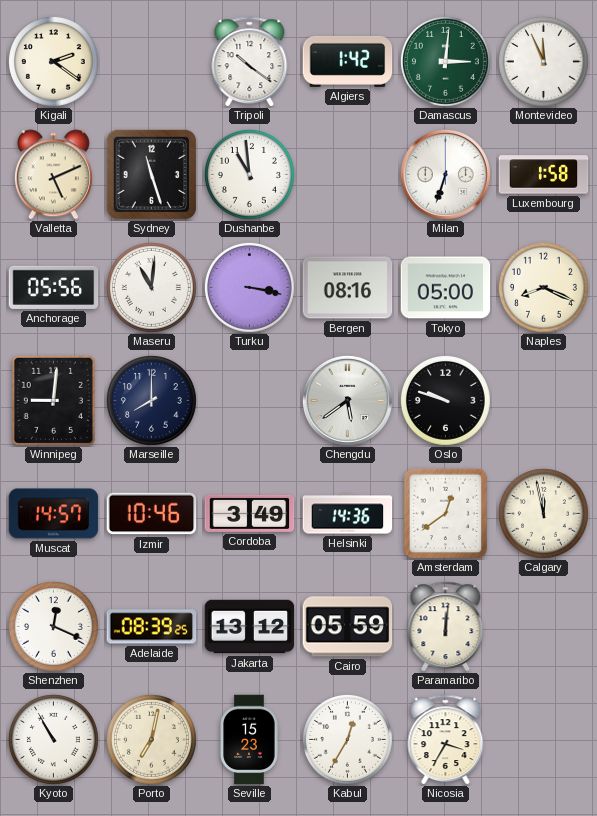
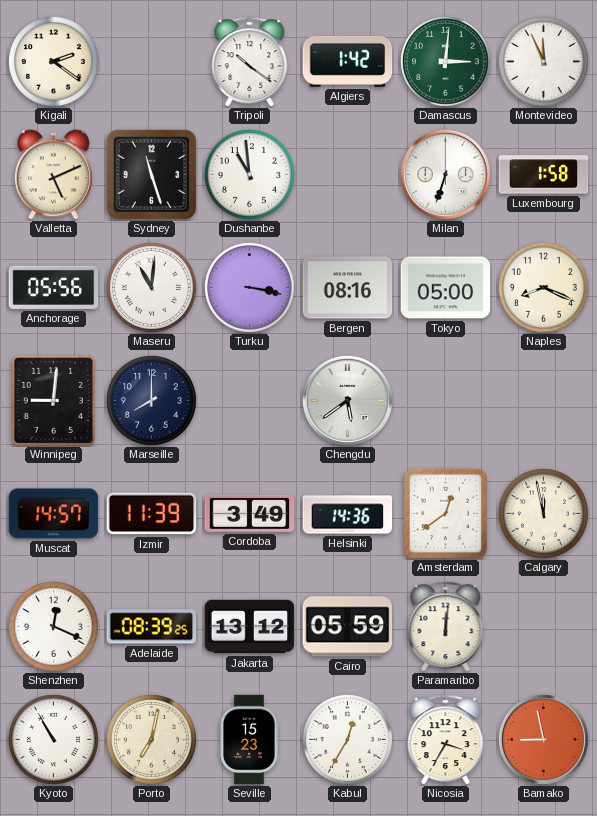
Oslo: 9:48 -> none
Izmir: 10:46 -> 11:39
Bamako: none -> 8:58
